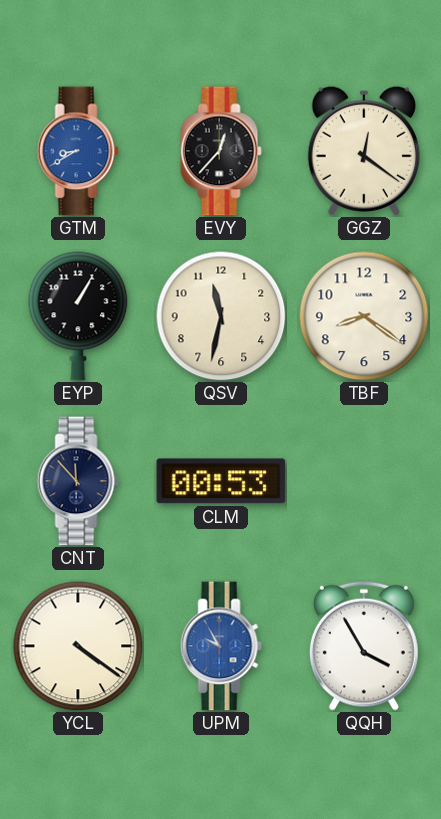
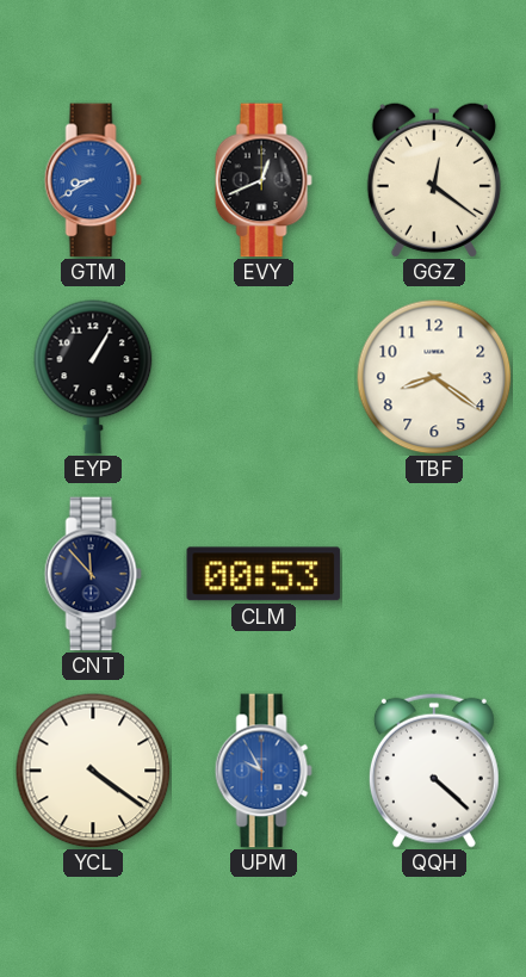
EVY: 12:37 -> 12:41
QSV: 11:32 -> none
QQH: 3:55 -> 4:22
